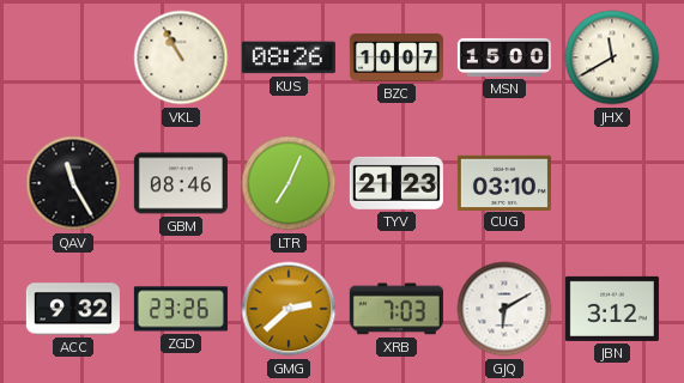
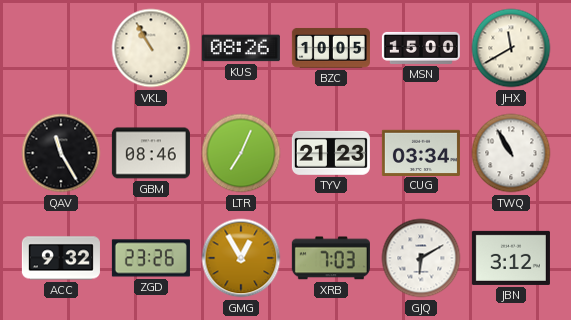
BZC: 10:07 -> 10:05
CUG: 03:10 -> 03:34
TWQ: none -> 10:55
GMG: 2:38 -> 12:55
